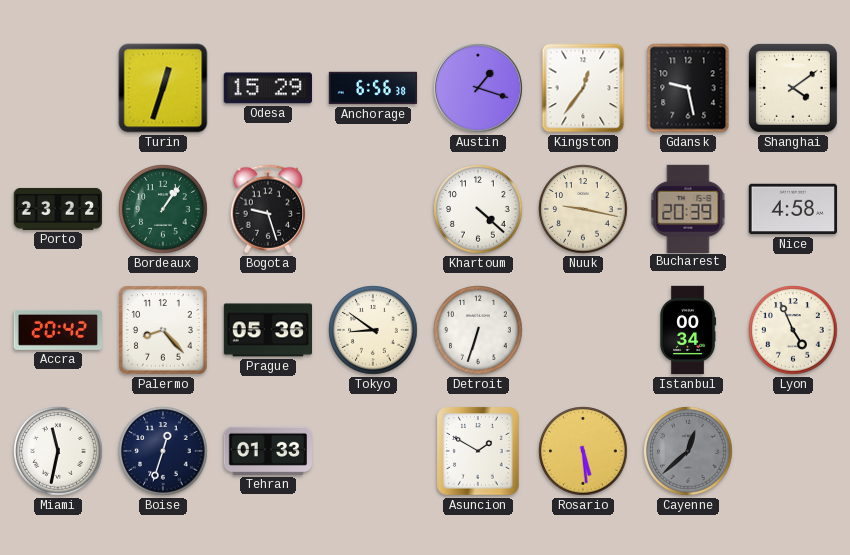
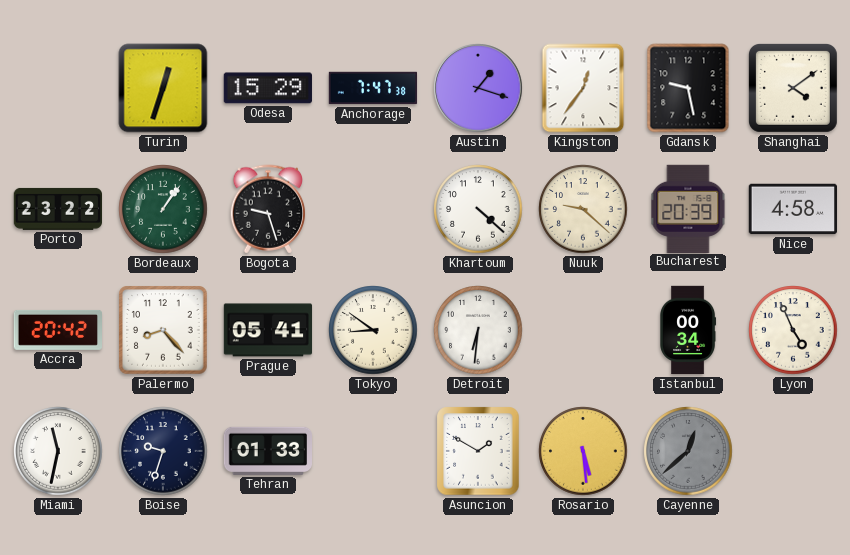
Anchorage: 6:56 -> 7:47
Nuuk: 9:17 -> 9:22
Prague: 05:36 -> 05:41
Detroit: 6:33 -> 6:31
Boise: 12:33 -> 9:33
